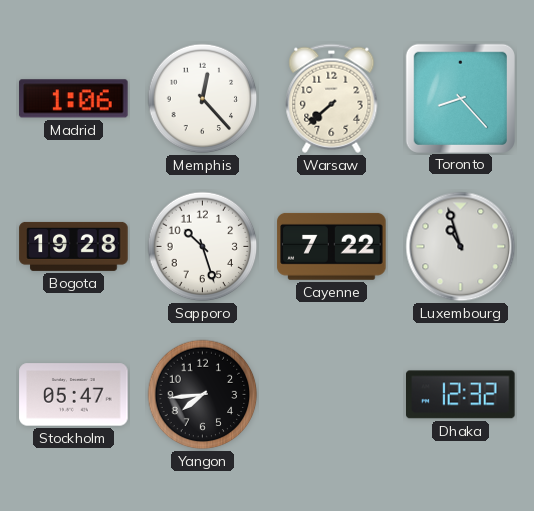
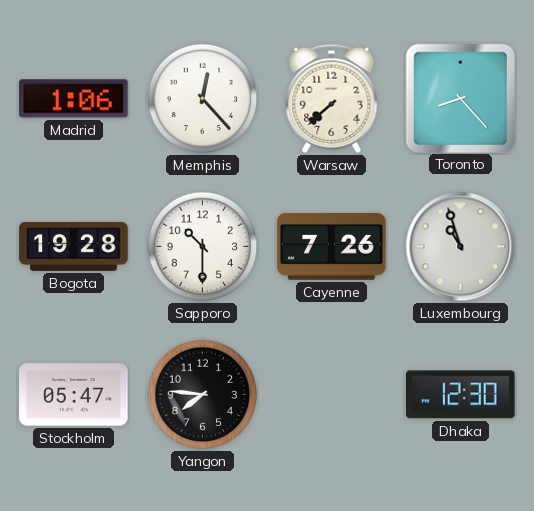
Sapporo: 10:27 -> 10:30
Cayenne: 7:22 -> 7:26
Yangon: 7:44 -> 7:46
Dhaka: 12:32 -> 12:30
